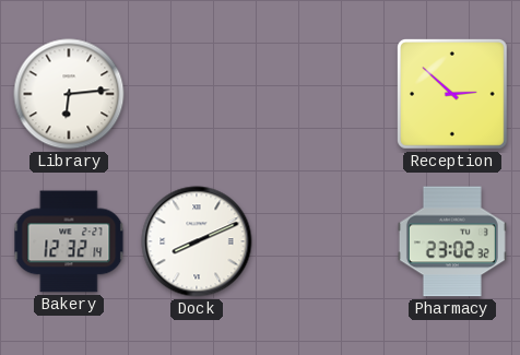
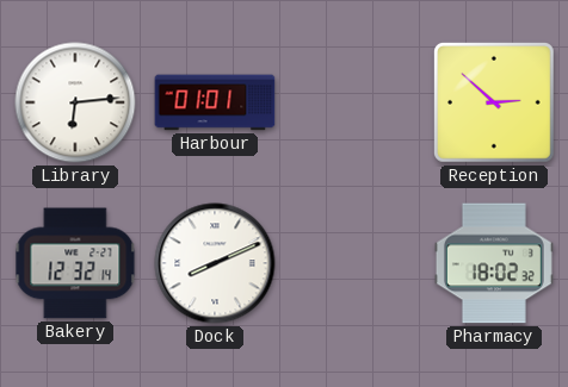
Harbour: none -> 01:01
Pharmacy: 23:02 -> 18:02
